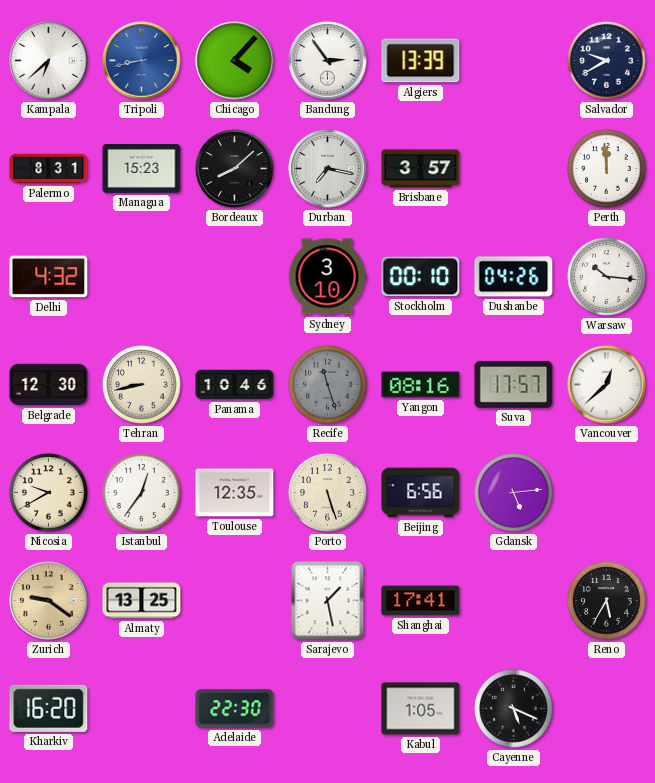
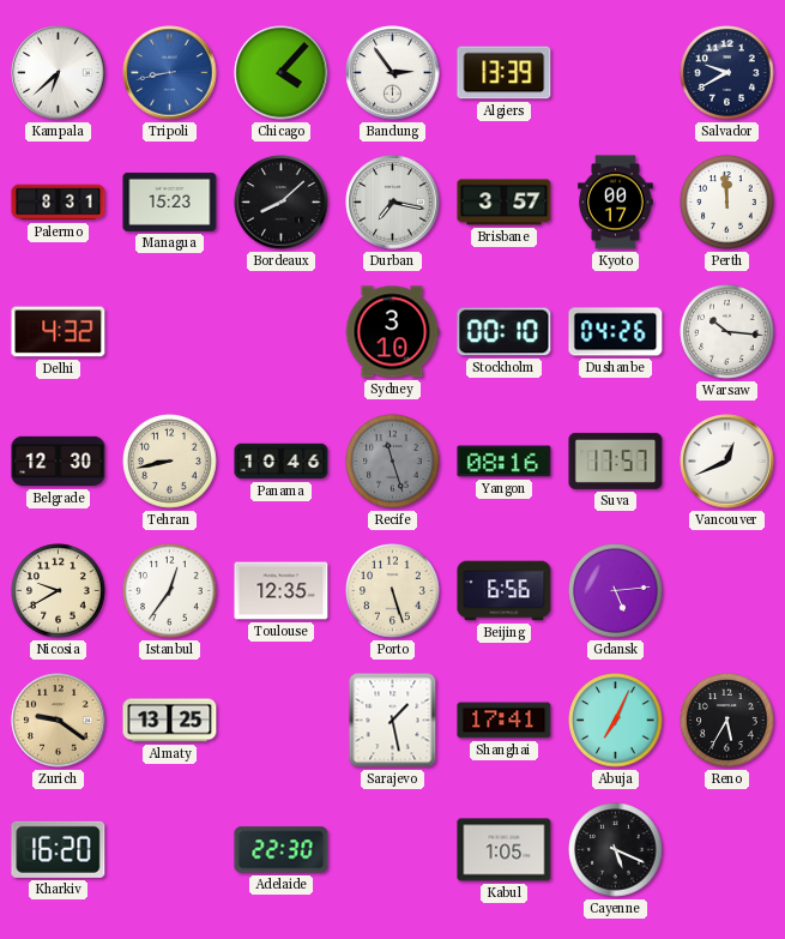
Kyoto: none -> 00:17
Vancouver: 12:38 -> 12:41
Abuja: none -> 7:04
